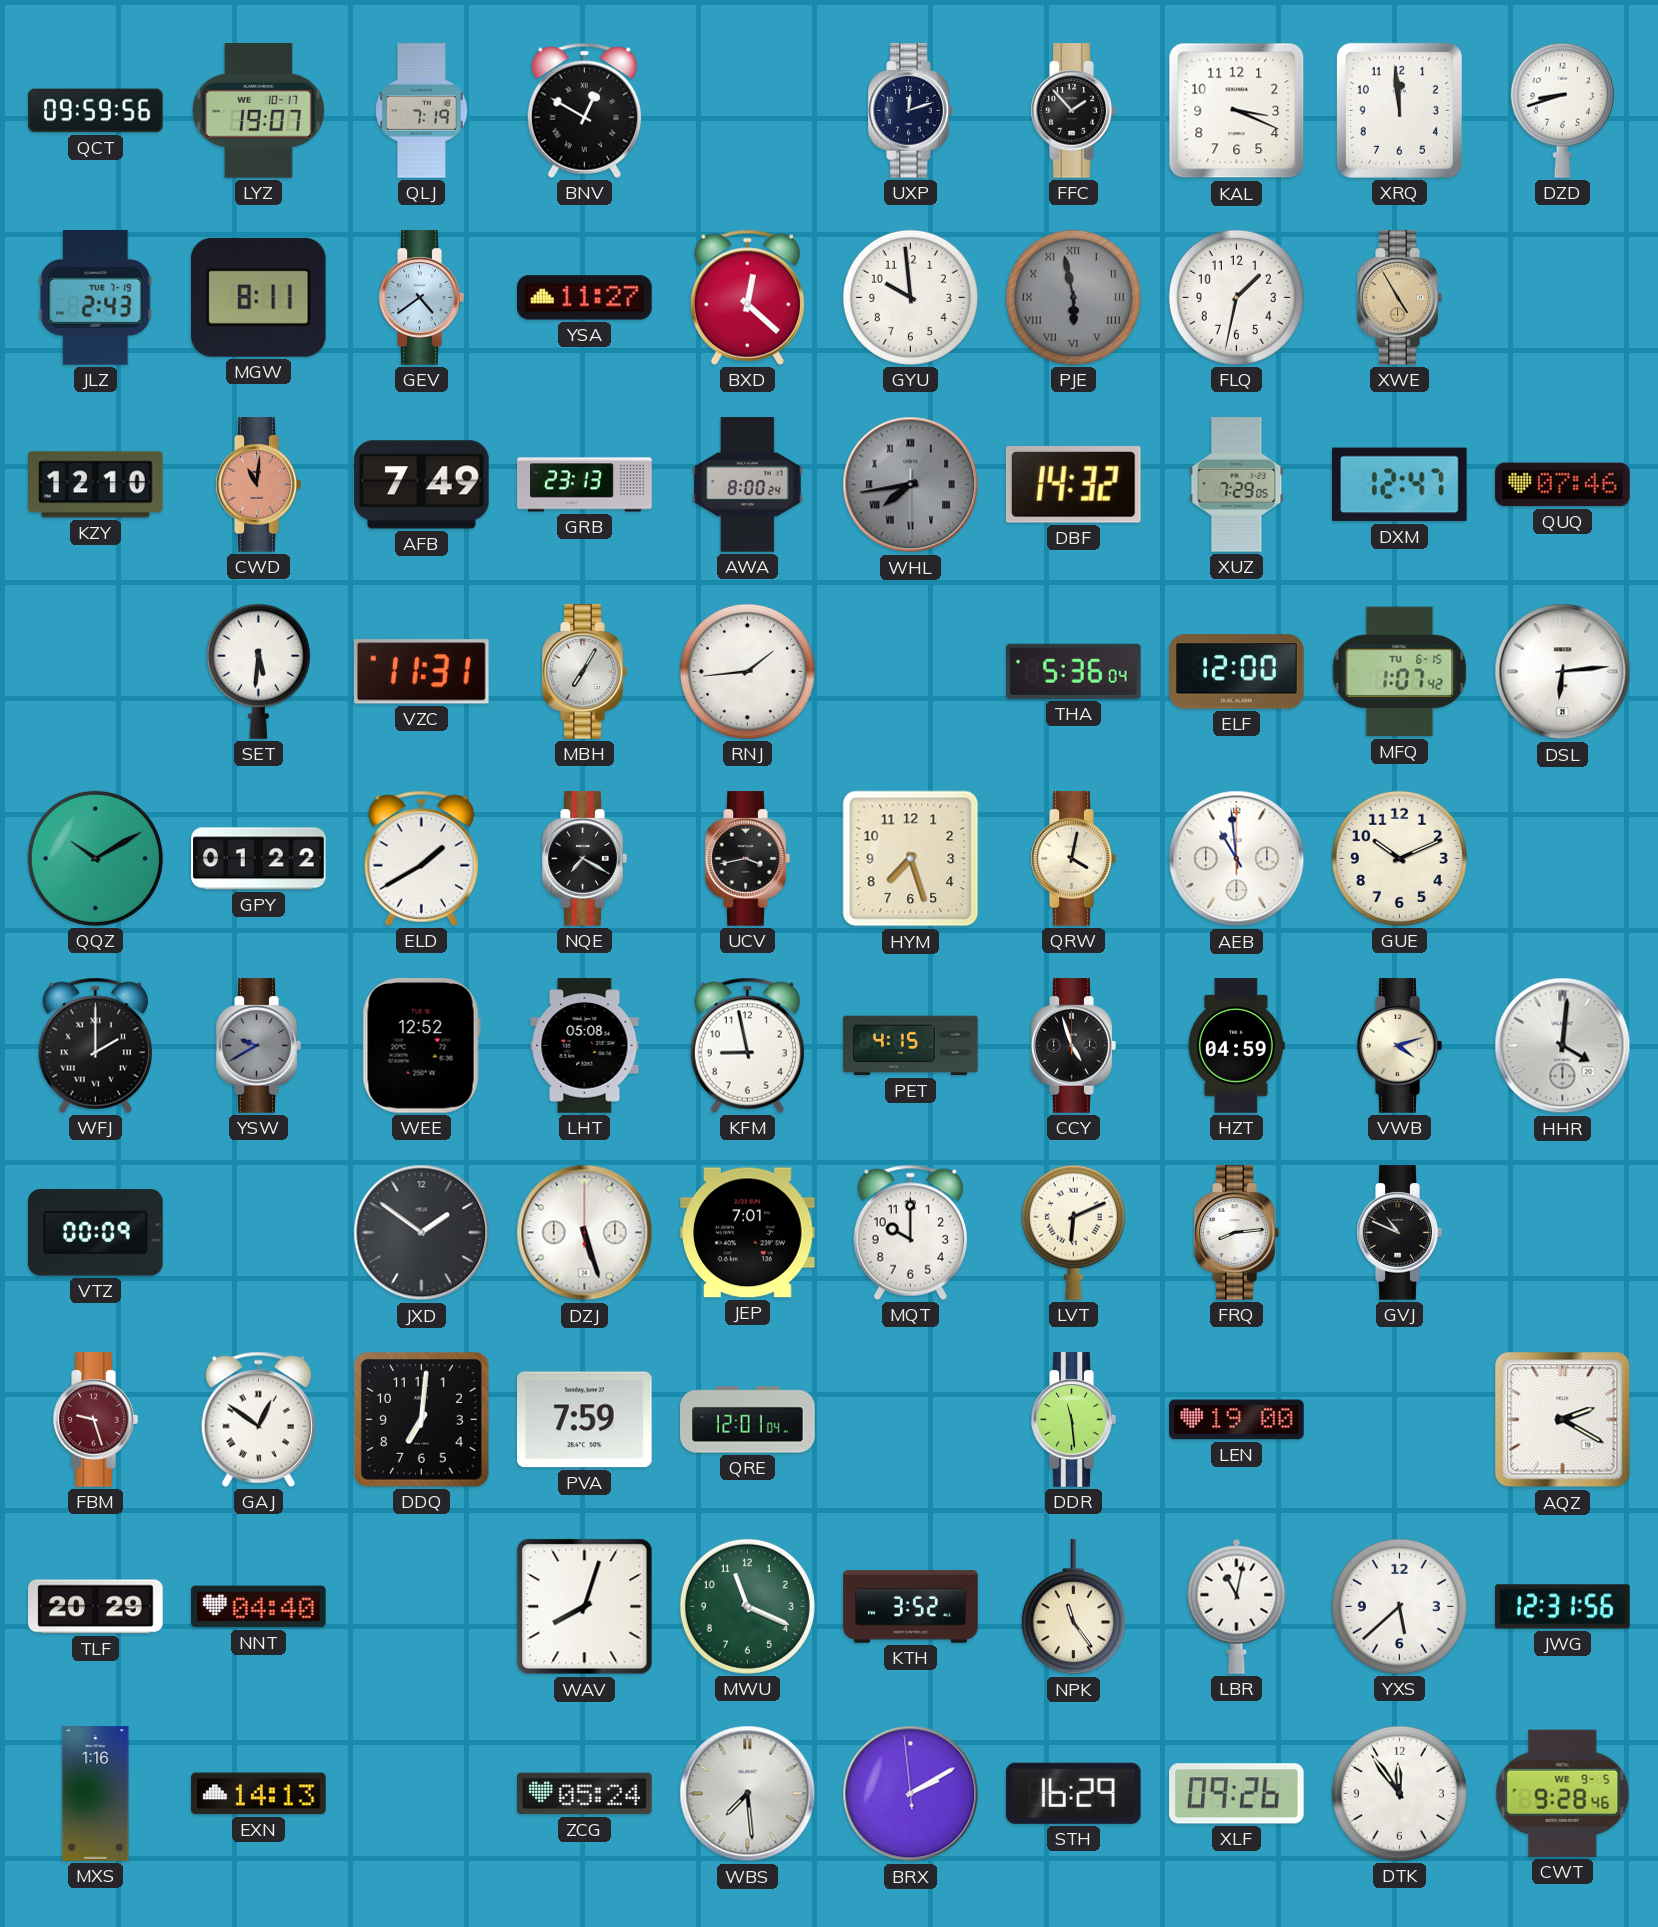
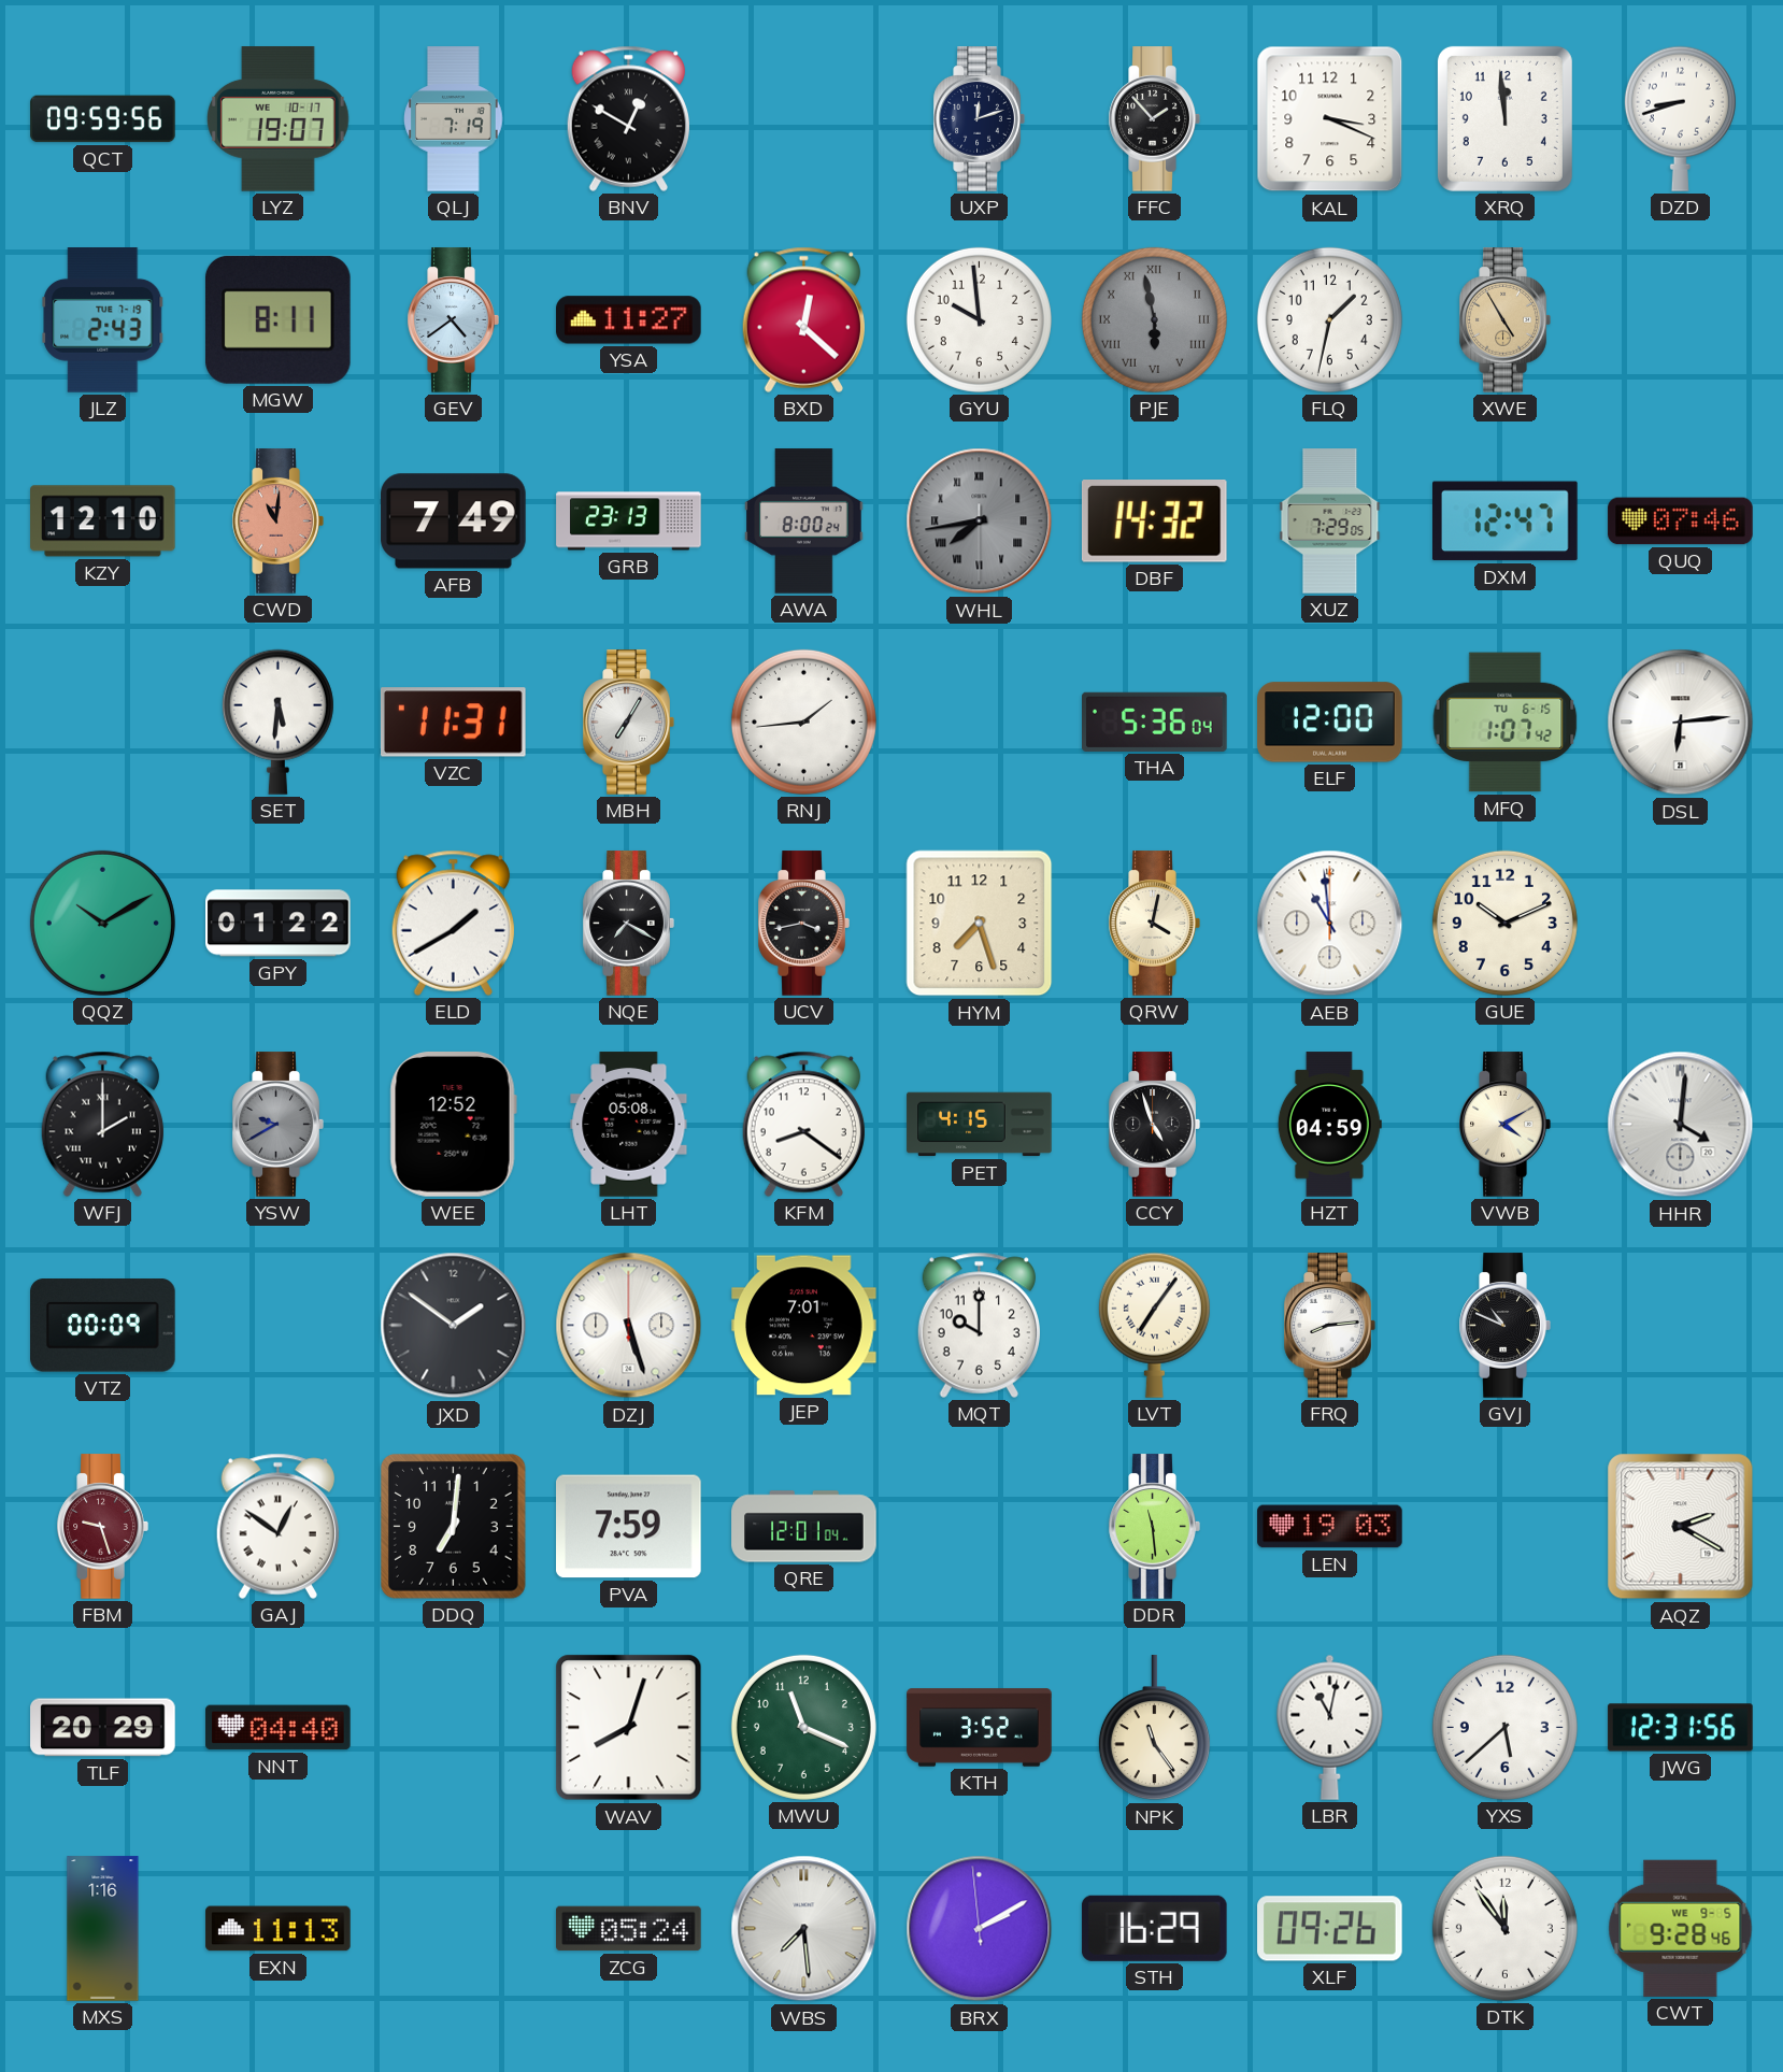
KFM: 8:58 -> 8:21
VWB: 4:12 -> 4:10
LVT: 6:11 -> 7:06
LEN: 19:00 -> 19:03
EXN: 14:13 -> 11:13
